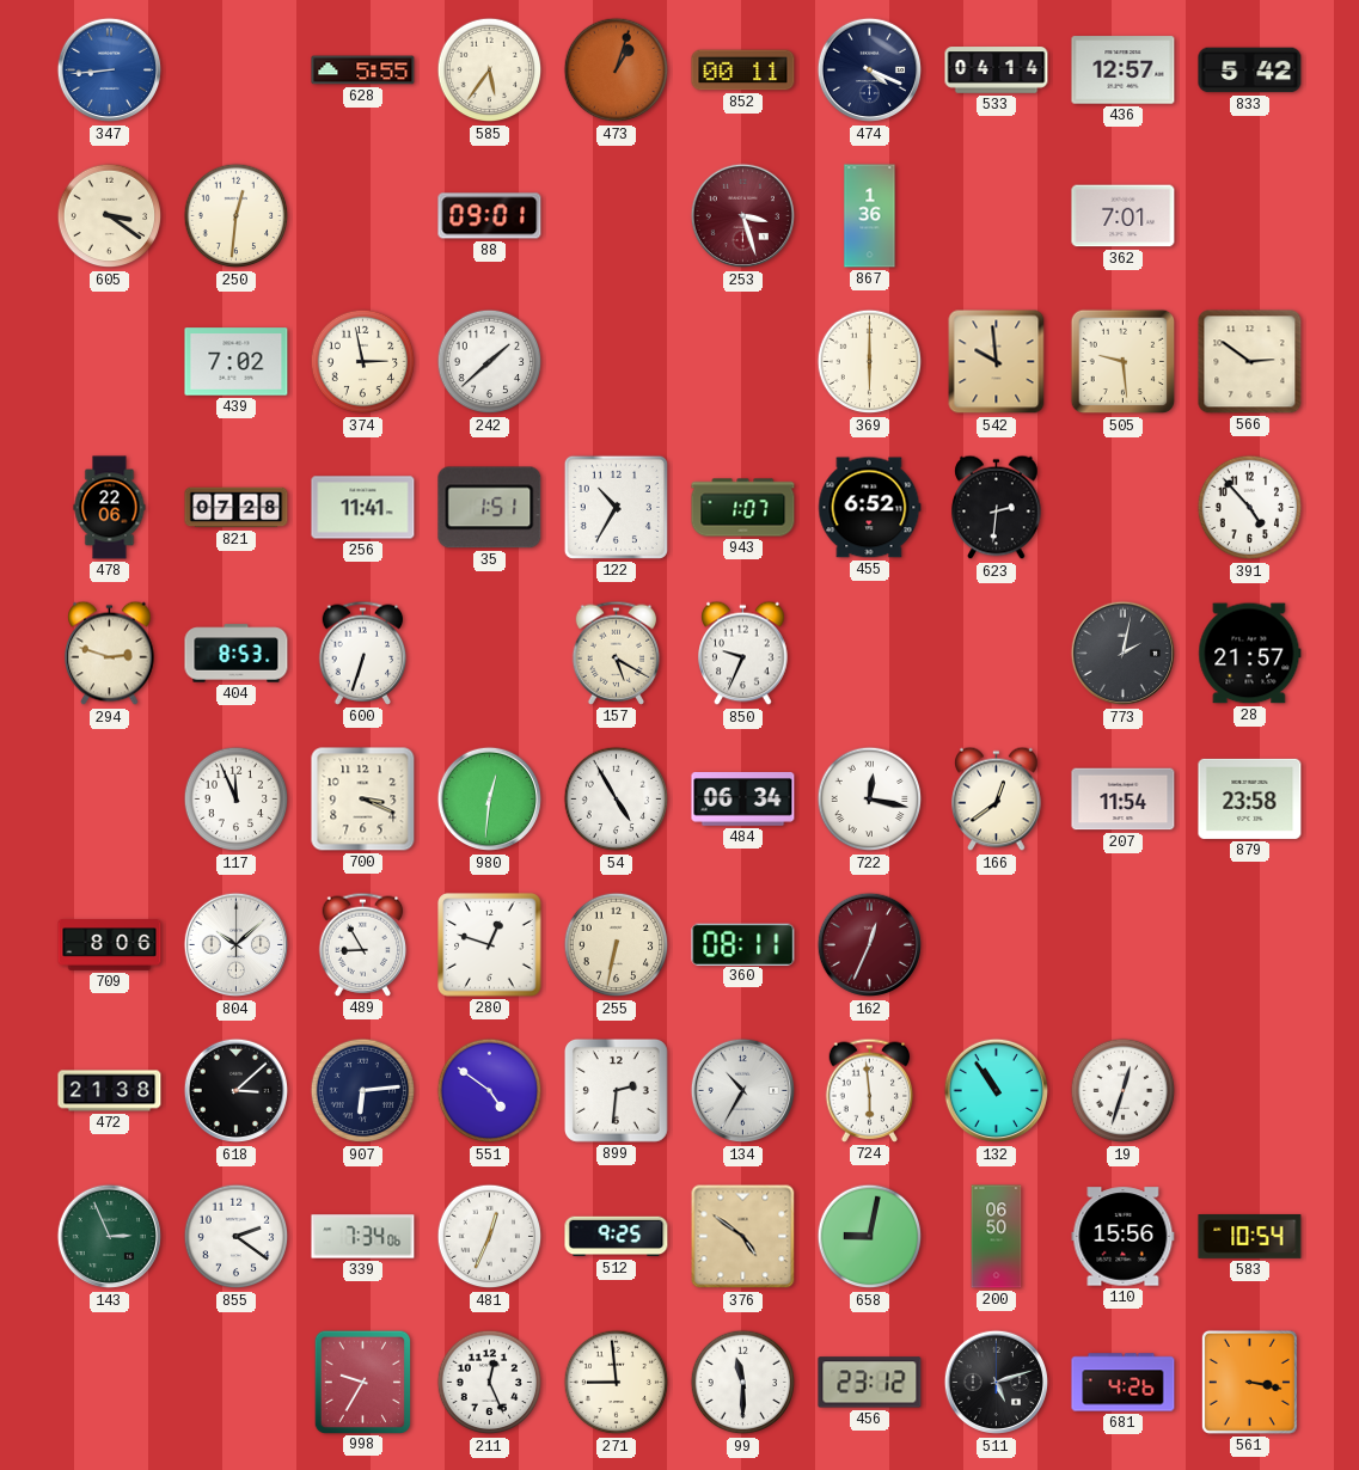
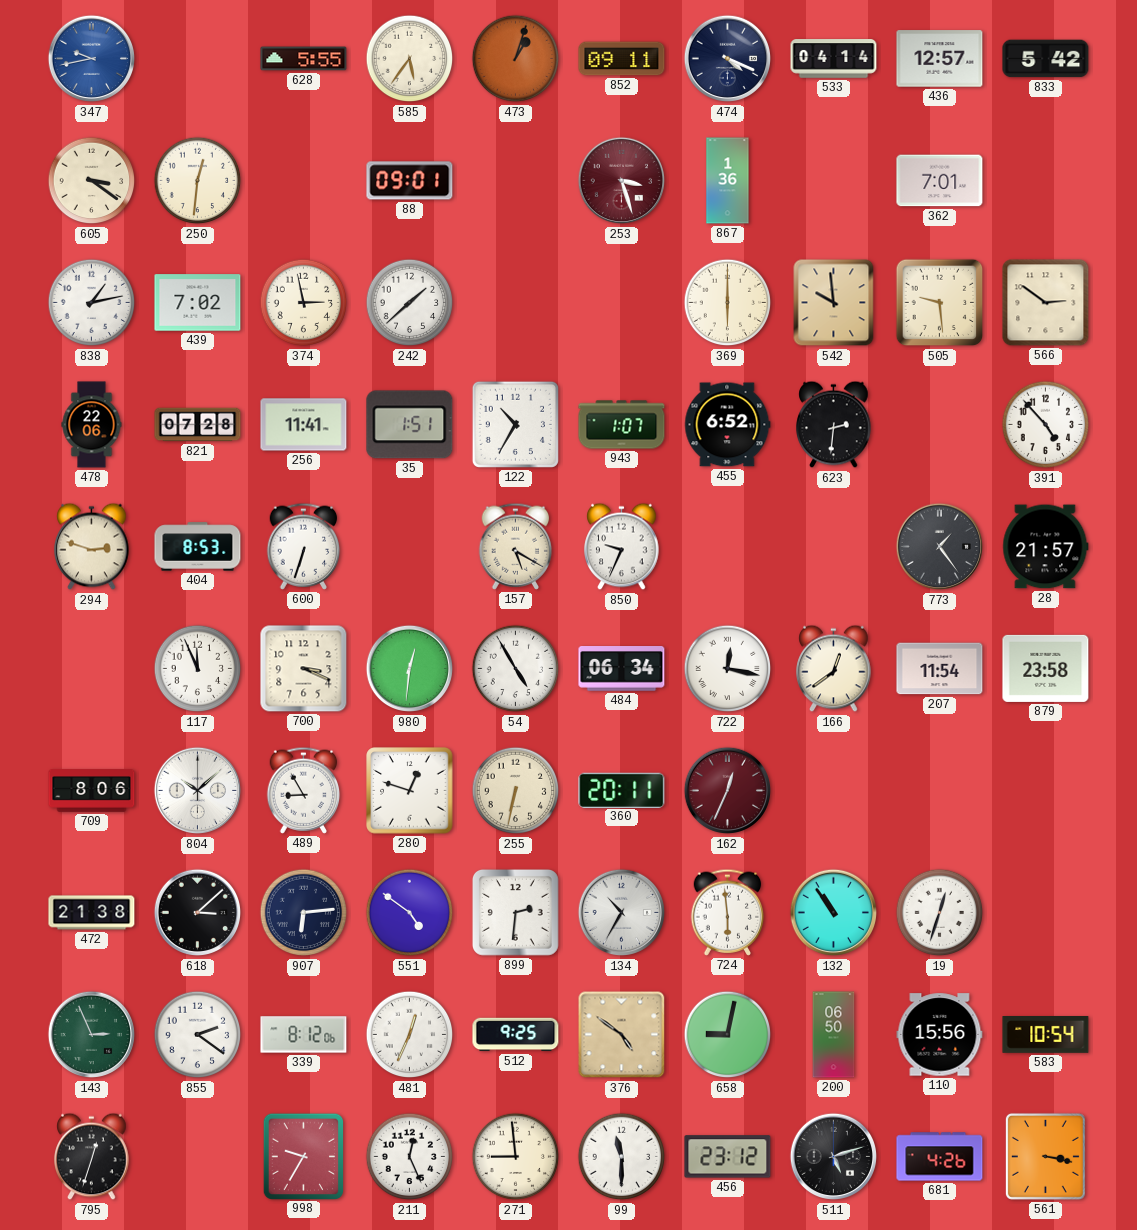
347: 8:44 -> 9:43
852: 00:11 -> 09:11
838: none -> 1:13
773: 2:02 -> 1:24
360: 08:11 -> 20:11
339: 7:34 -> 8:12
795: none -> 12:33
